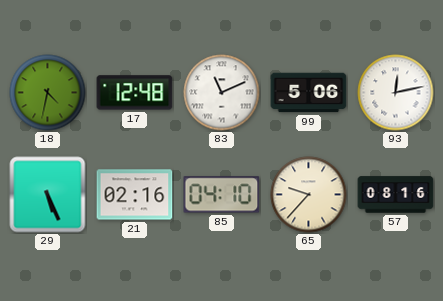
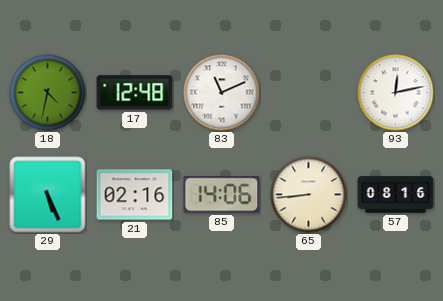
99: 5:06 -> none
85: 04:10 -> 14:06
65: 9:37 -> 8:44
